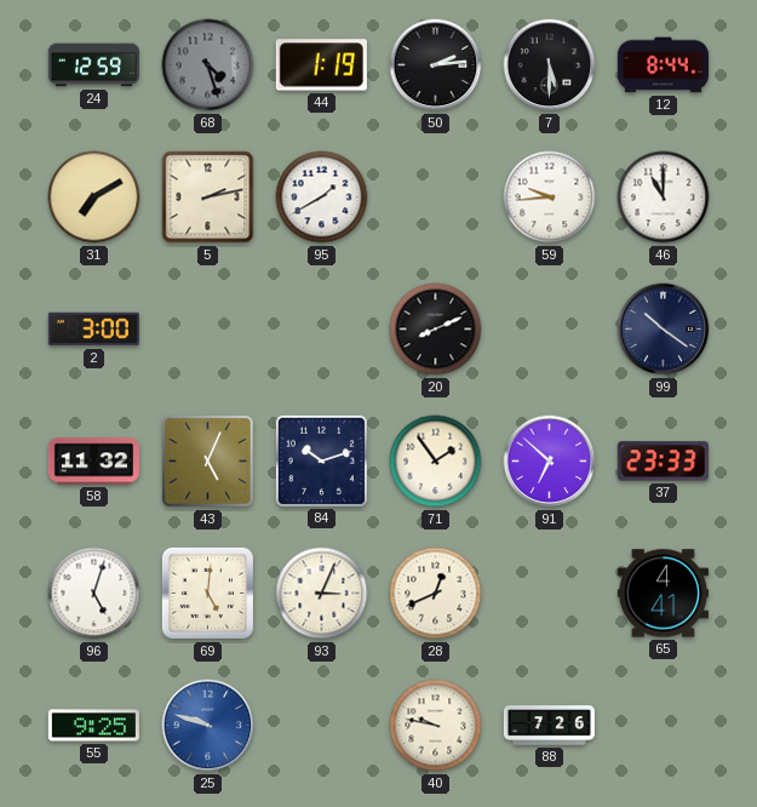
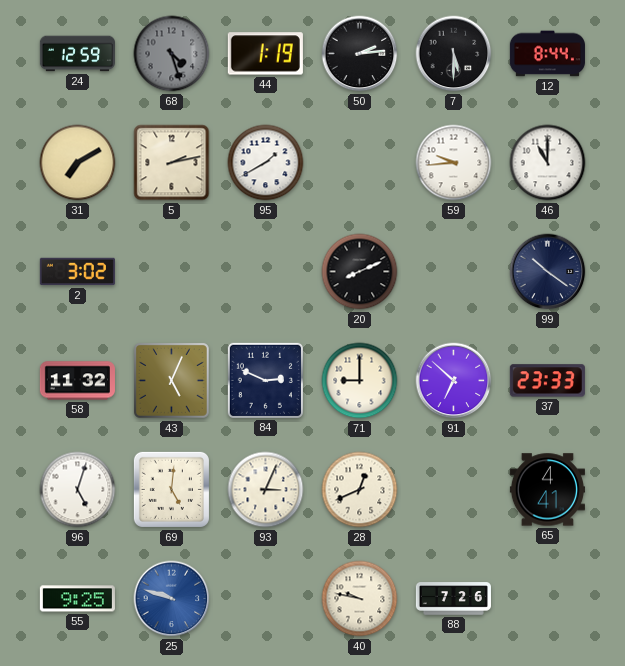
2: 3:00 -> 3:02
84: 10:12 -> 2:49
71: 1:54 -> 9:00
